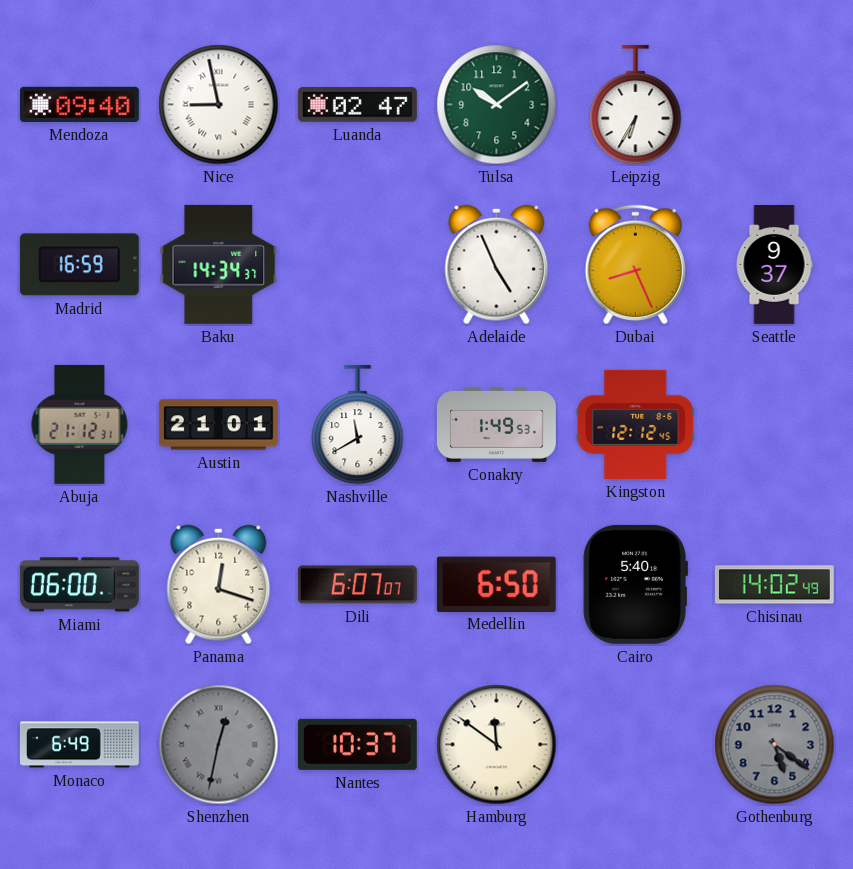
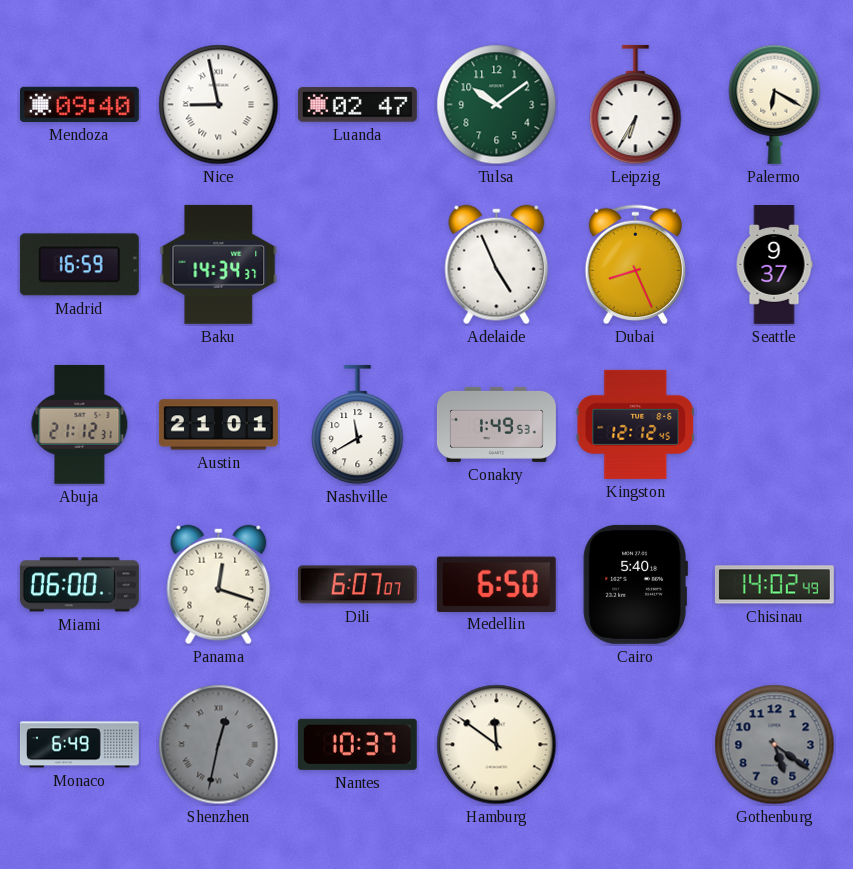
Palermo: none -> 6:20
